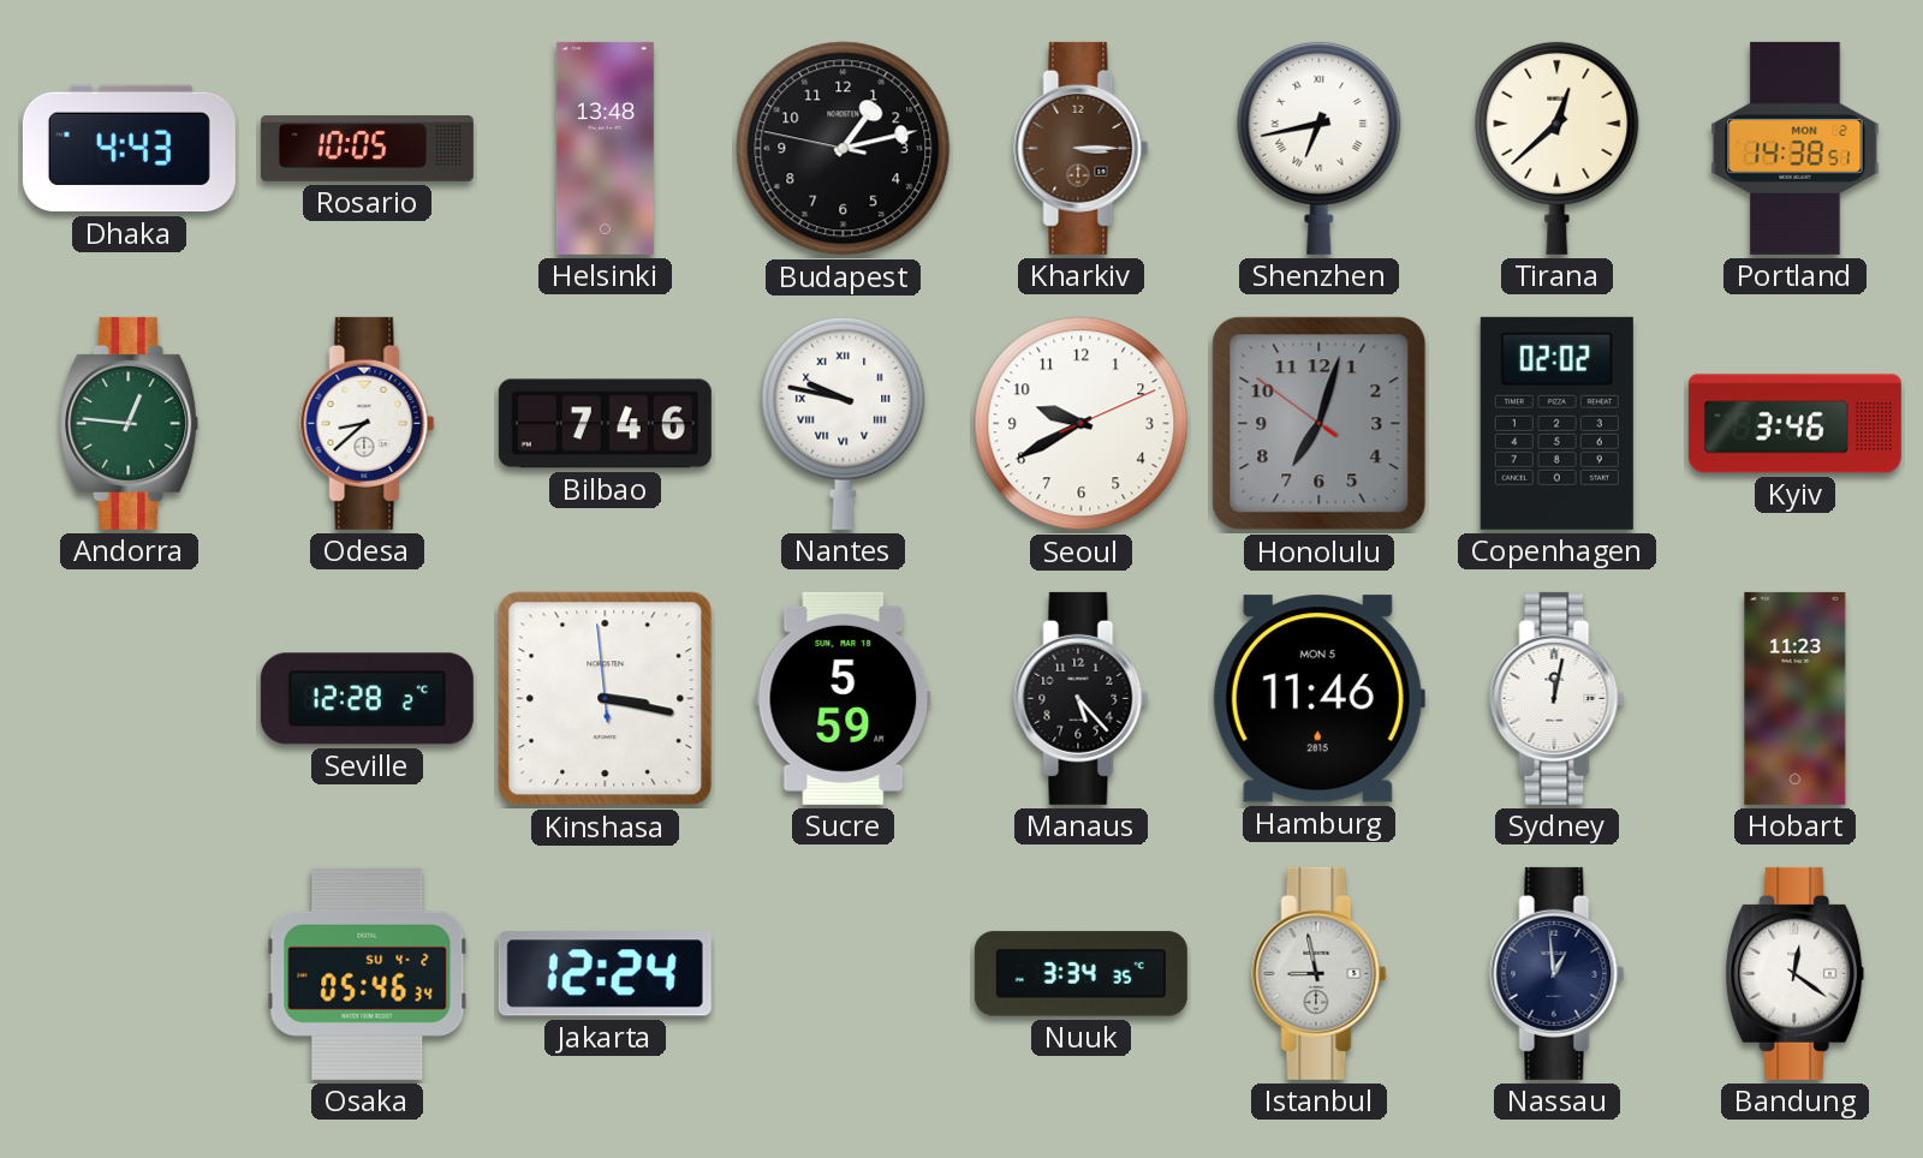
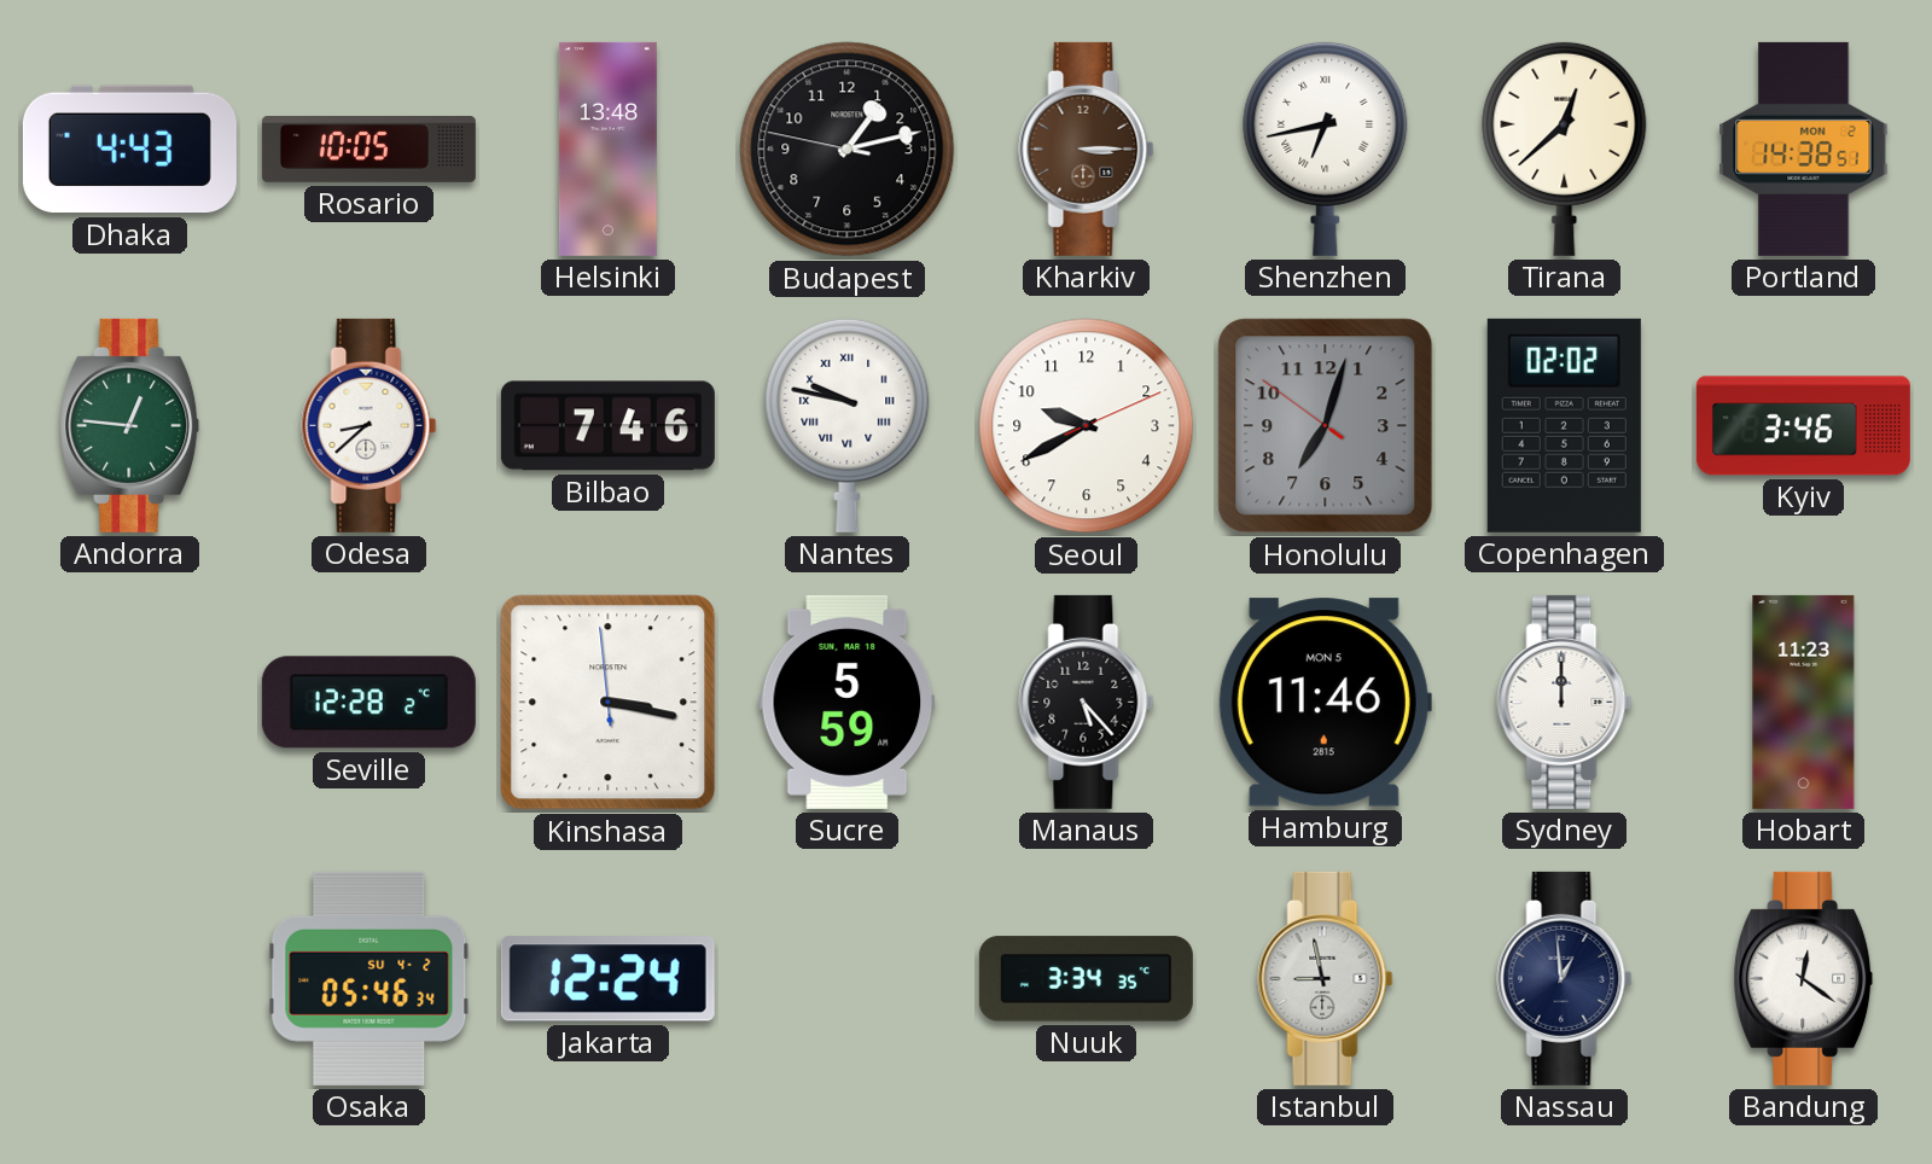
Sydney: 12:02 -> 12:00
